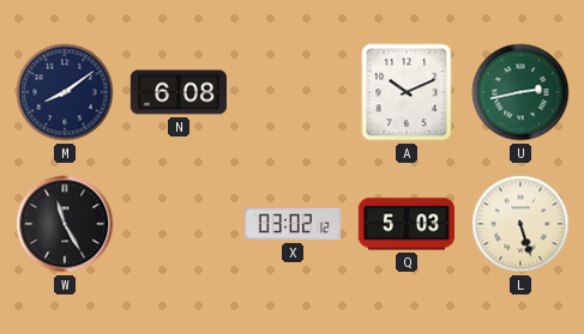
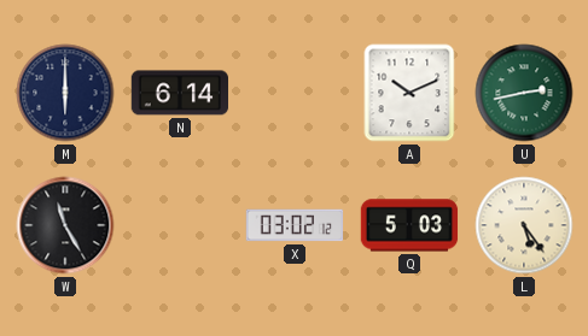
M: 8:09 -> 6:00
N: 6:08 -> 6:14
L: 5:27 -> 5:24
